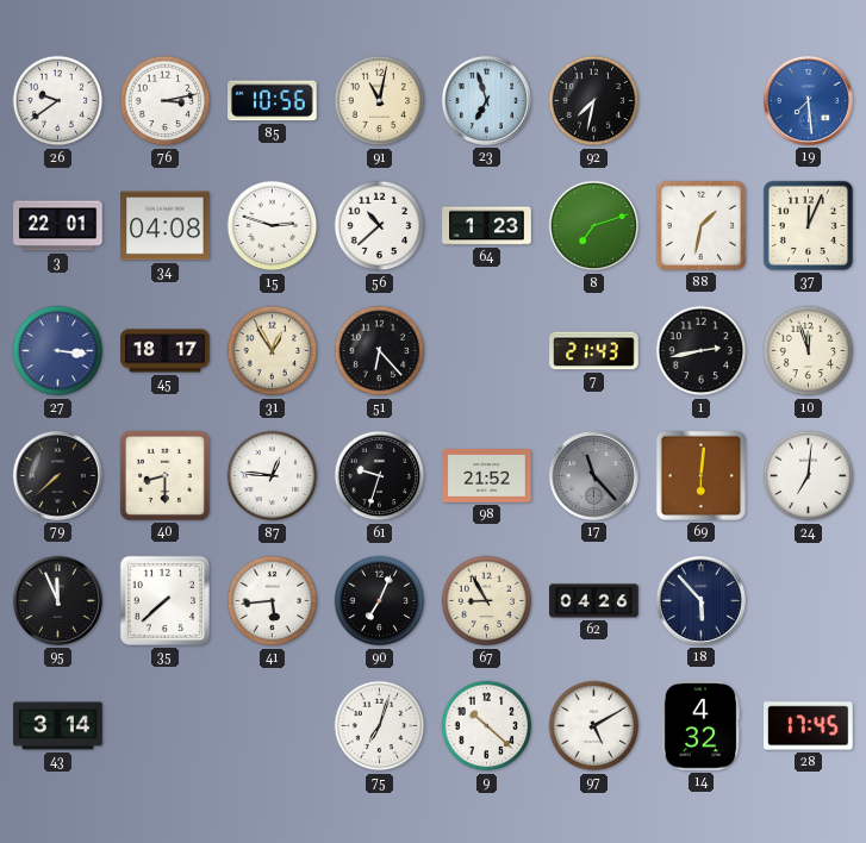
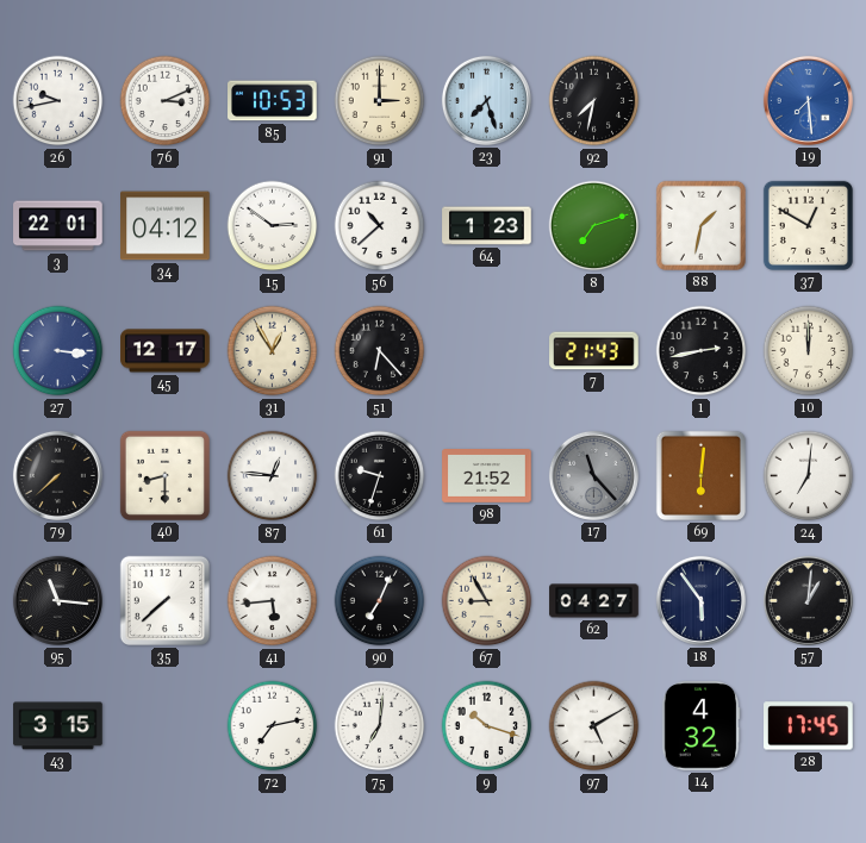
26: 9:39 -> 9:43
76: 3:13 -> 3:11
85: 10:56 -> 10:53
91: 11:02 -> 3:00
23: 6:57 -> 7:27
34: 04:08 -> 04:12
15: 2:48 -> 2:51
37: 12:04 -> 12:50
45: 18:17 -> 12:17
10: 11:57 -> 12:00
95: 11:56 -> 11:16
62: 04:26 -> 04:27
18: 5:53 -> 5:54
57: none -> 1:01
43: 3:14 -> 3:15
72: none -> 7:13
75: 7:03 -> 7:01
9: 10:22 -> 10:18
